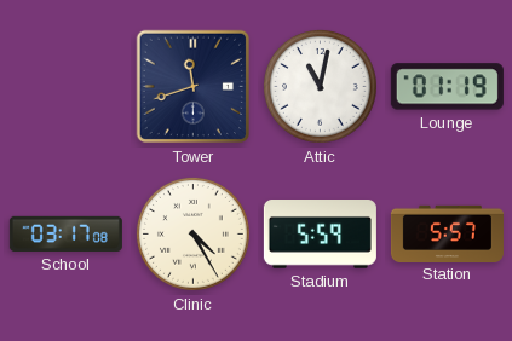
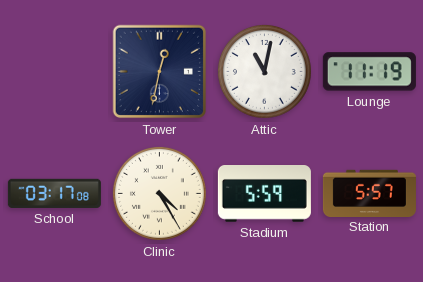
Tower: 11:42 -> 12:32
Lounge: 01:19 -> 11:19
